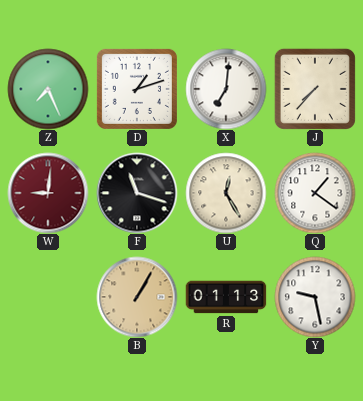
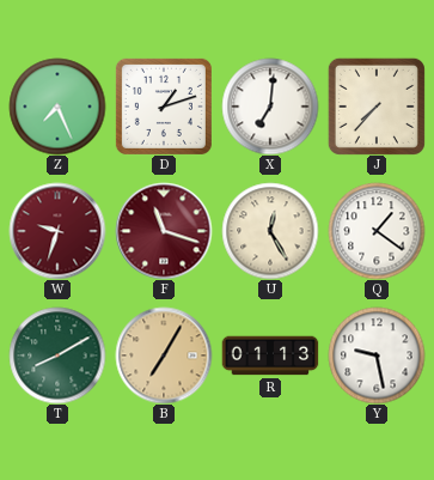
W: 9:01 -> 9:33
F dial: black -> burgundy
T: none -> 8:10
B: 1:05 -> 7:05
